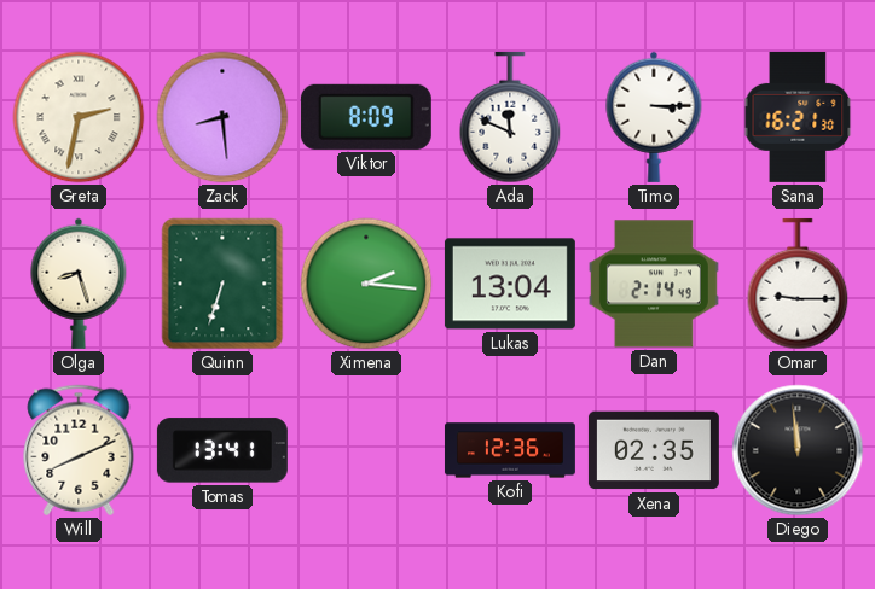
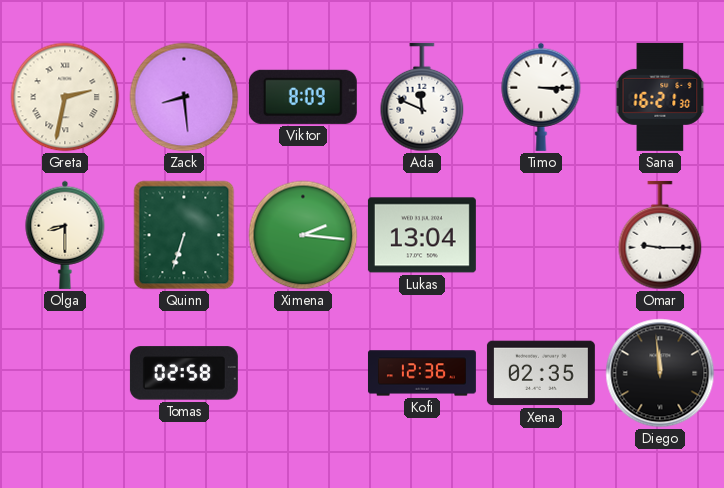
Olga: 8:27 -> 8:30
Dan: 2:14 -> none
Will: 8:11 -> none
Tomas: 13:41 -> 02:58
